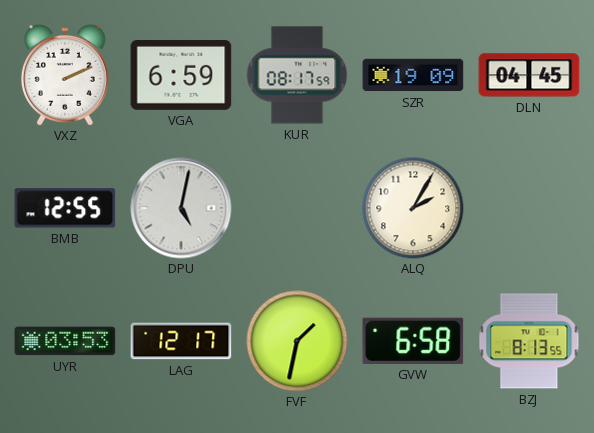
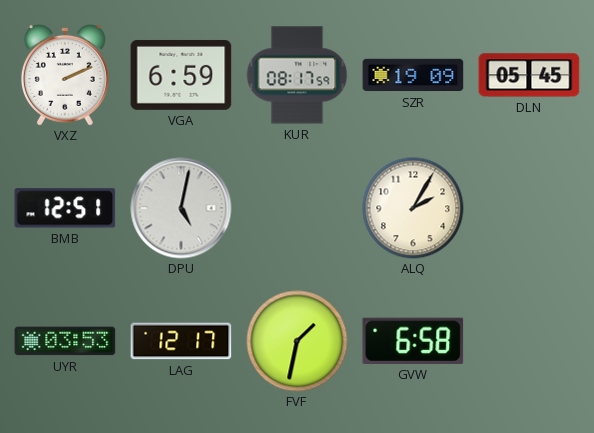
DLN: 04:45 -> 05:45
BMB: 12:55 -> 12:51
BZJ: 8:13 -> none
